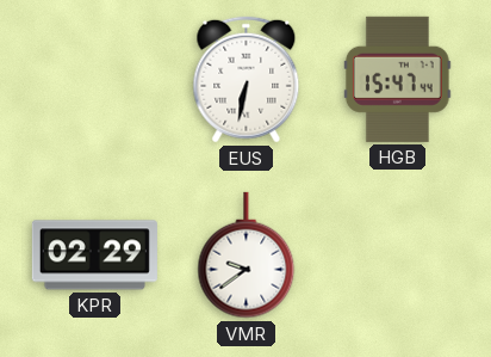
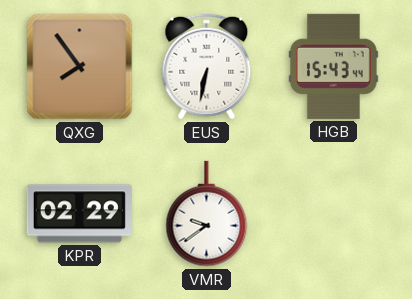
QXG: none -> 7:54
HGB: 15:47 -> 15:43
